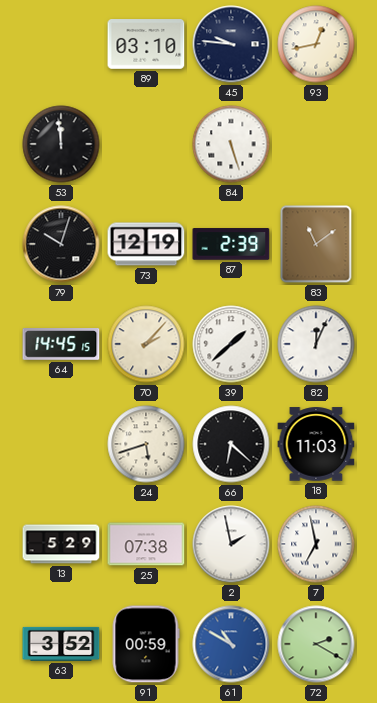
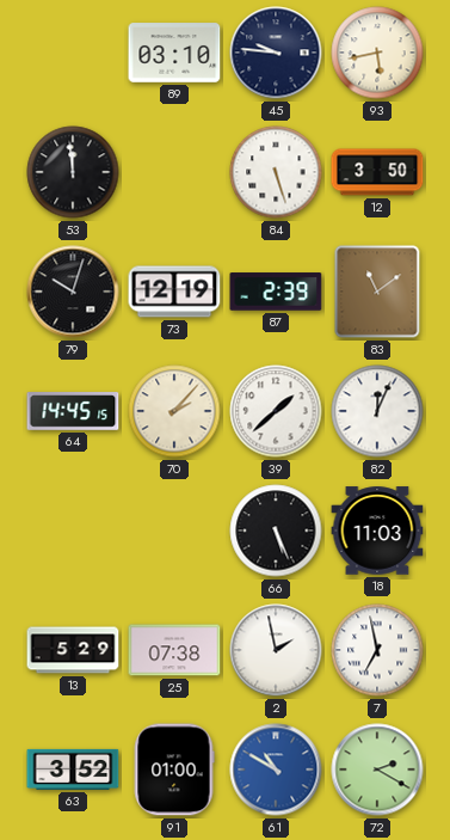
93: 12:43 -> 5:43
12: none -> 3:50
24: 5:42 -> none
66: 6:22 -> 5:26
91: 00:59 -> 01:00
